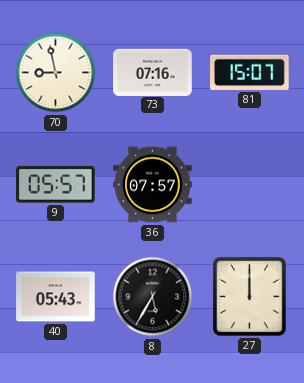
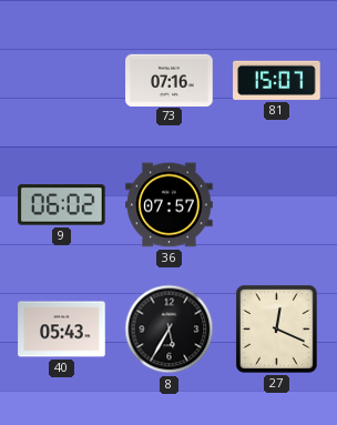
70: 8:58 -> none
9: 05:57 -> 06:02
27: 12:00 -> 12:19
